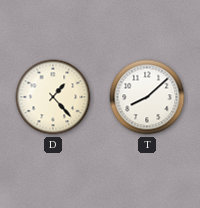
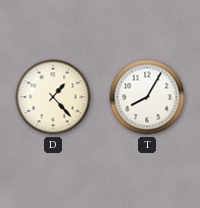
T: 8:08 -> 8:05
